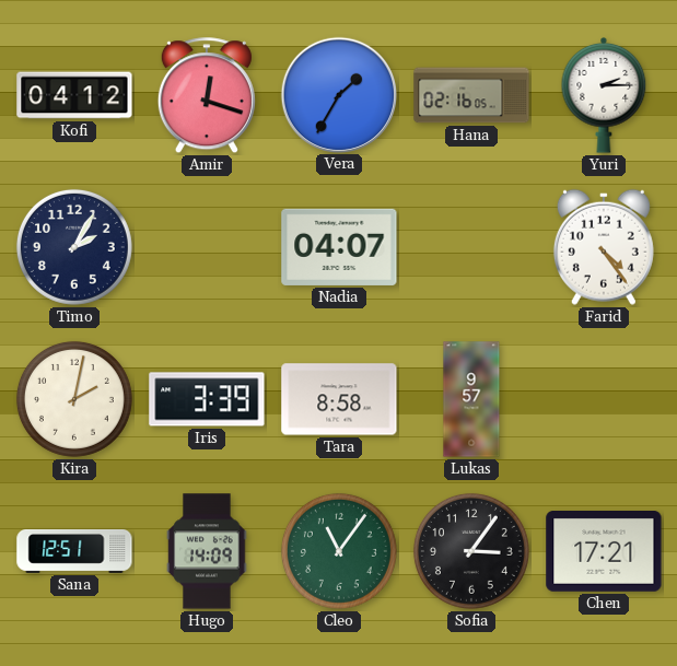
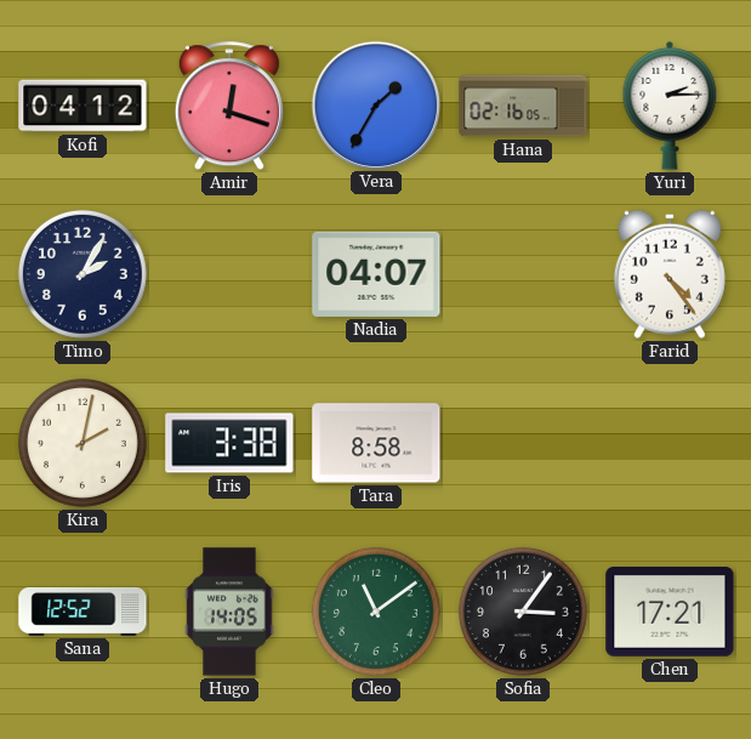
Iris: 3:39 -> 3:38
Lukas: 9:57 -> none
Sana: 12:51 -> 12:52
Hugo: 14:09 -> 14:05
Cleo: 11:06 -> 11:09
